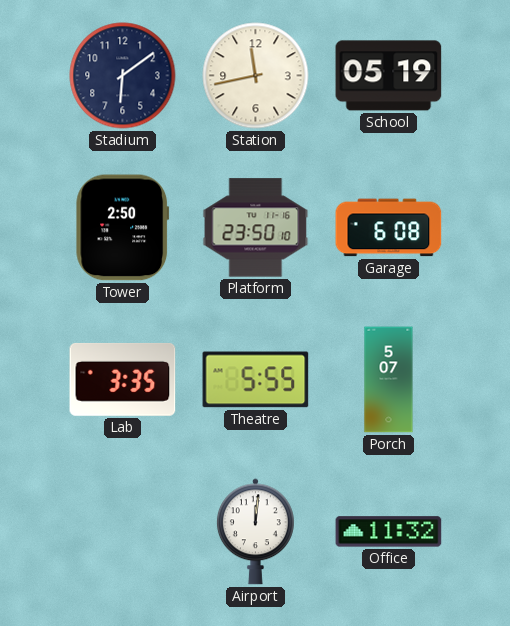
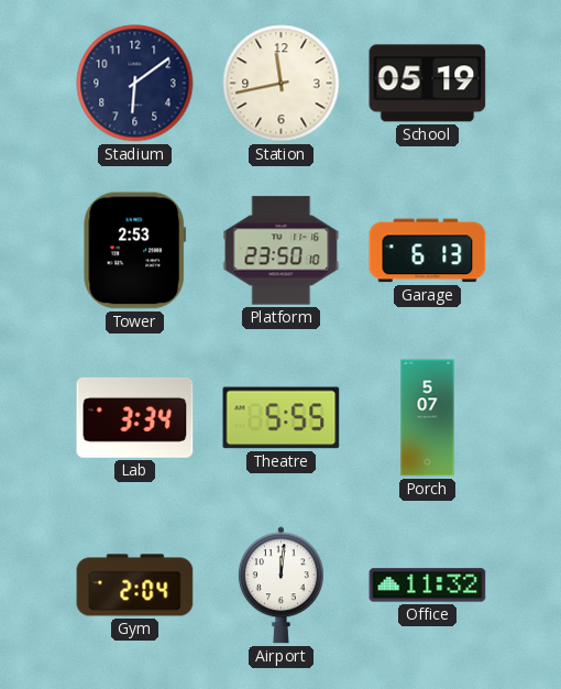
Tower: 2:50 -> 2:53
Garage: 6:08 -> 6:13
Lab: 3:35 -> 3:34
Gym: none -> 2:04
